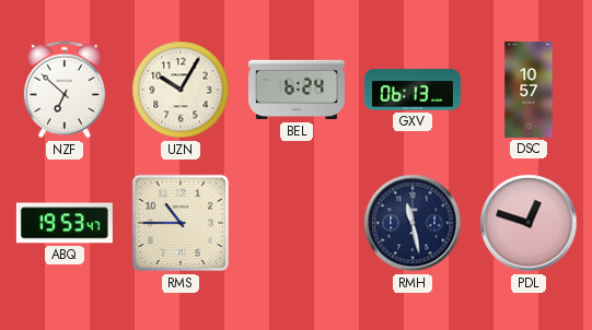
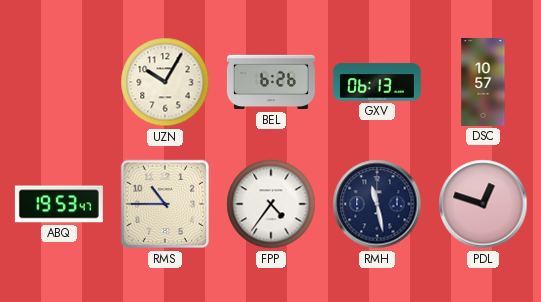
NZF: 6:52 -> none
BEL: 6:24 -> 6:26
FPP: none -> 4:36
